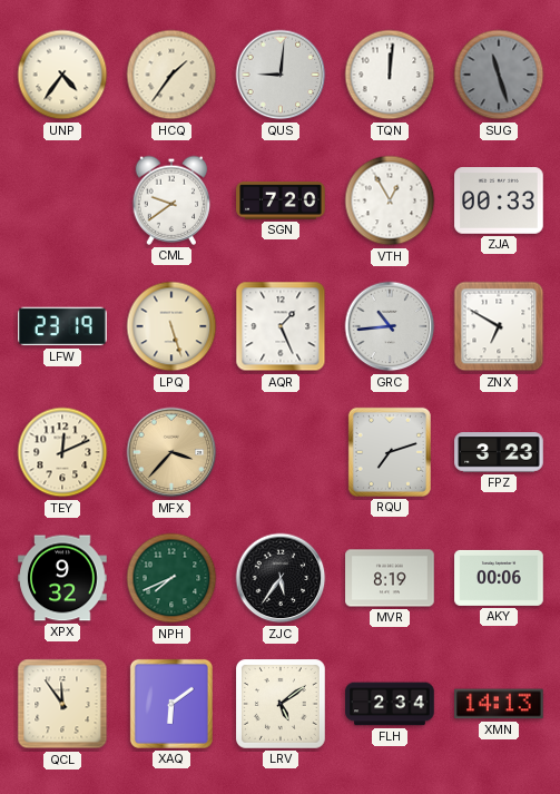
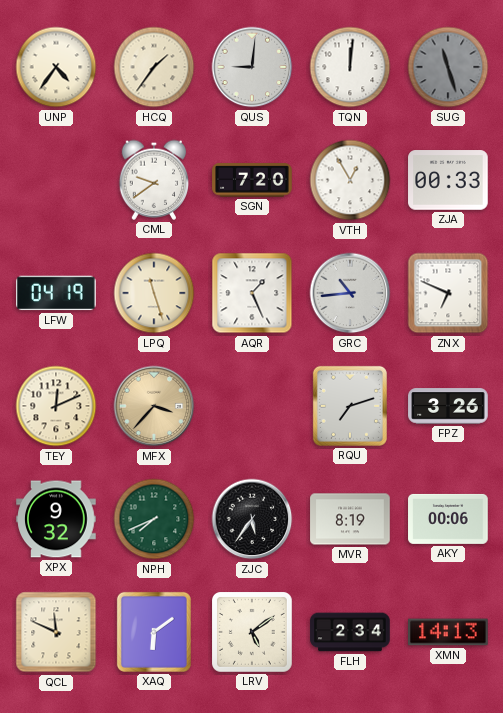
LFW: 23:19 -> 04:19
LPQ: 5:27 -> 11:27
ZNX: 6:50 -> 6:49
FPZ: 3:23 -> 3:26
QCL: 11:54 -> 11:49
